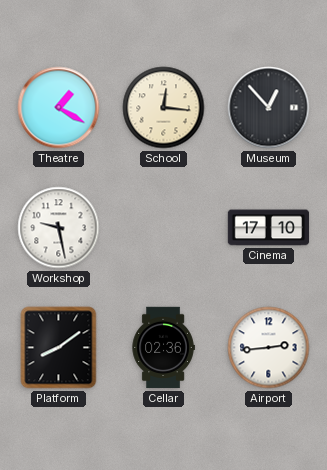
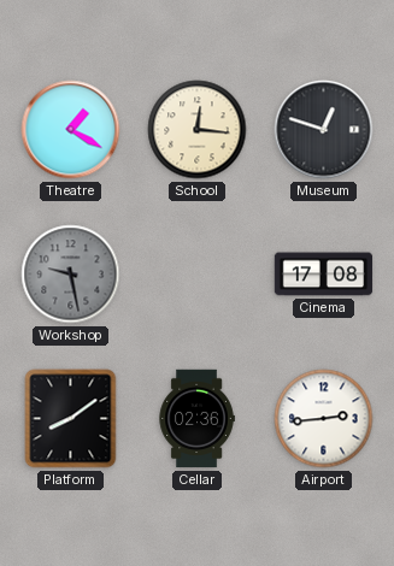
Museum: 12:53 -> 12:48
Workshop dial: white -> grey
Cinema: 17:10 -> 17:08
